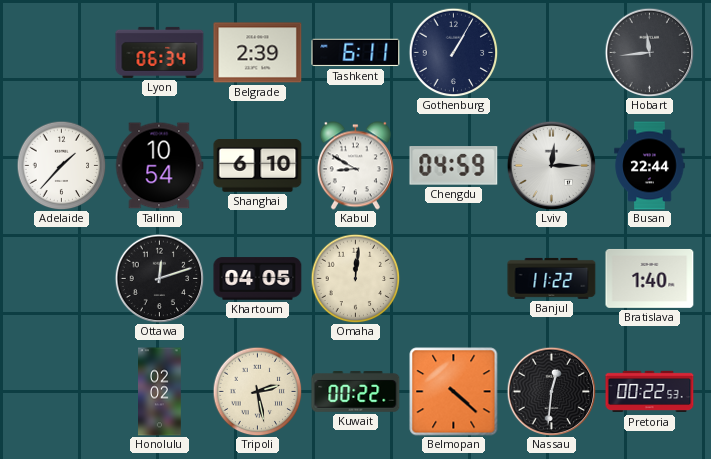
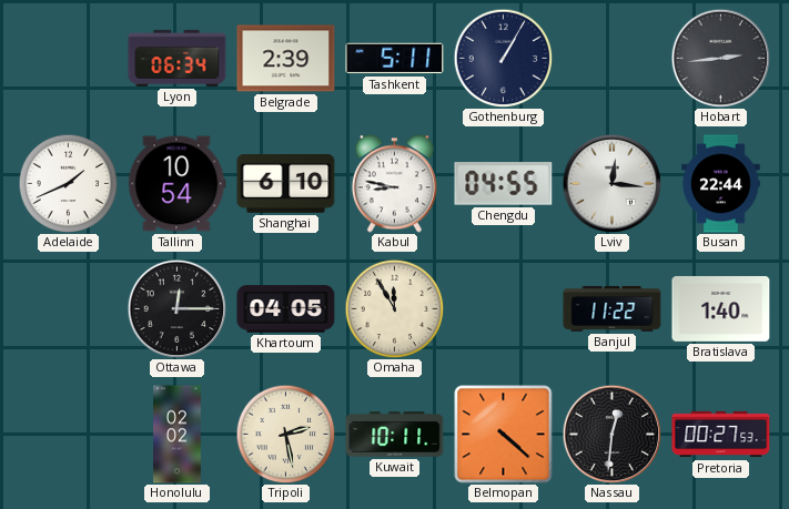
Tashkent: 6:11 -> 5:11
Hobart: 11:44 -> 2:44
Adelaide: 1:37 -> 1:41
Kabul: 8:50 -> 8:47
Chengdu: 04:59 -> 04:55
Lviv: 12:15 -> 12:16
Ottawa: 12:12 -> 12:15
Omaha: 12:01 -> 11:55
Kuwait: 00:22 -> 10:11
Pretoria: 00:22 -> 00:27
